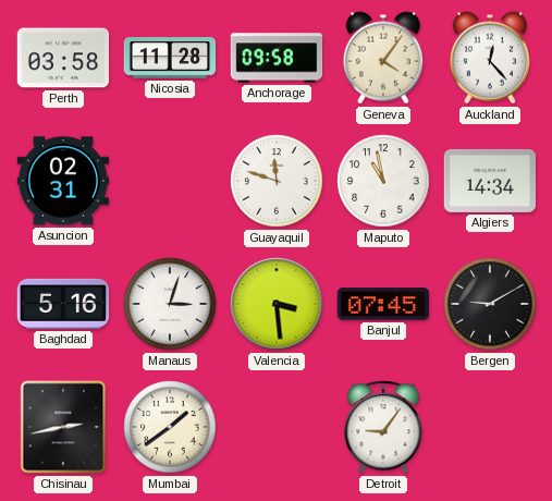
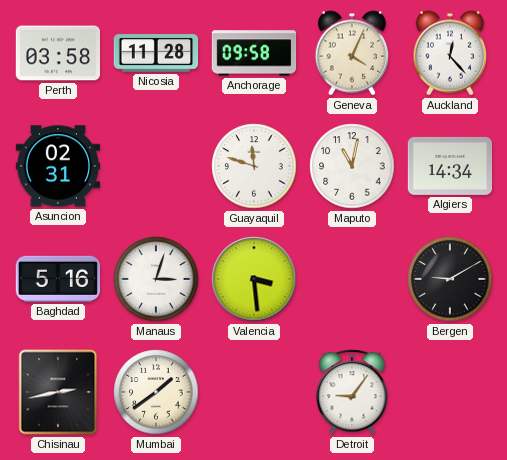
Geneva: 4:06 -> 4:04
Maputo: 10:58 -> 11:02
Banjul: 07:45 -> none
